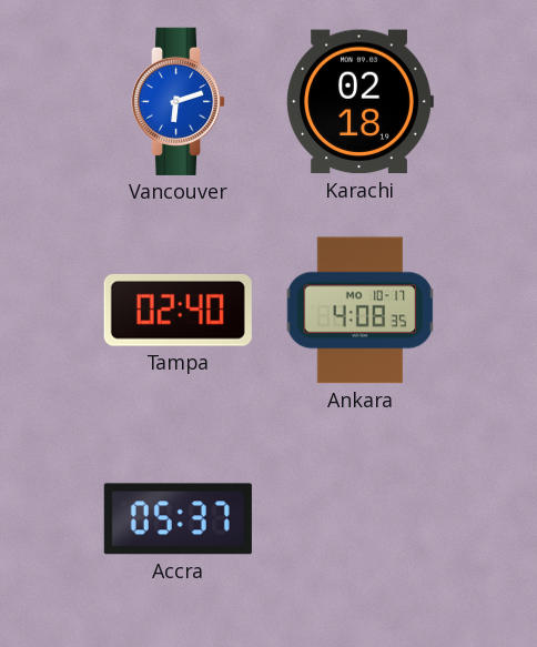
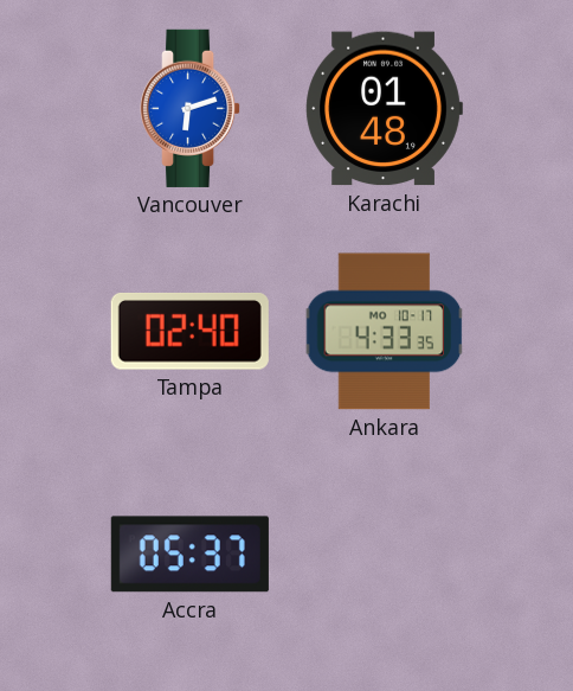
Karachi: 02:18 -> 01:48
Ankara: 4:08 -> 4:33
